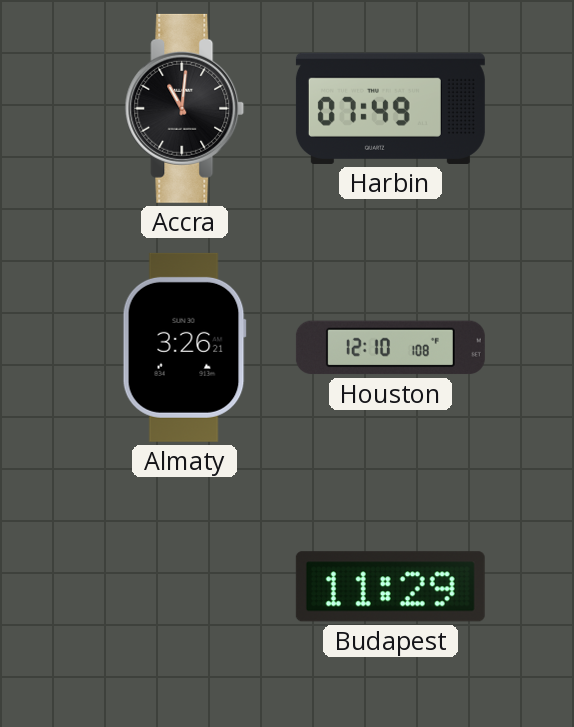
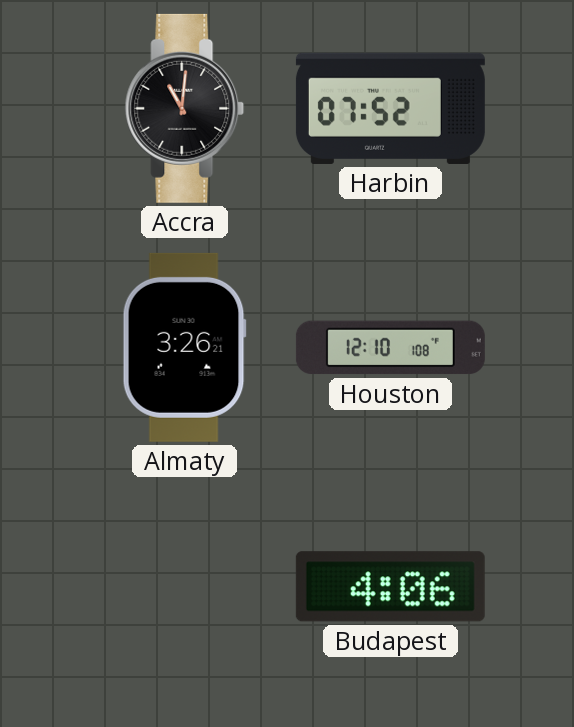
Harbin: 07:49 -> 07:52
Budapest: 11:29 -> 4:06
